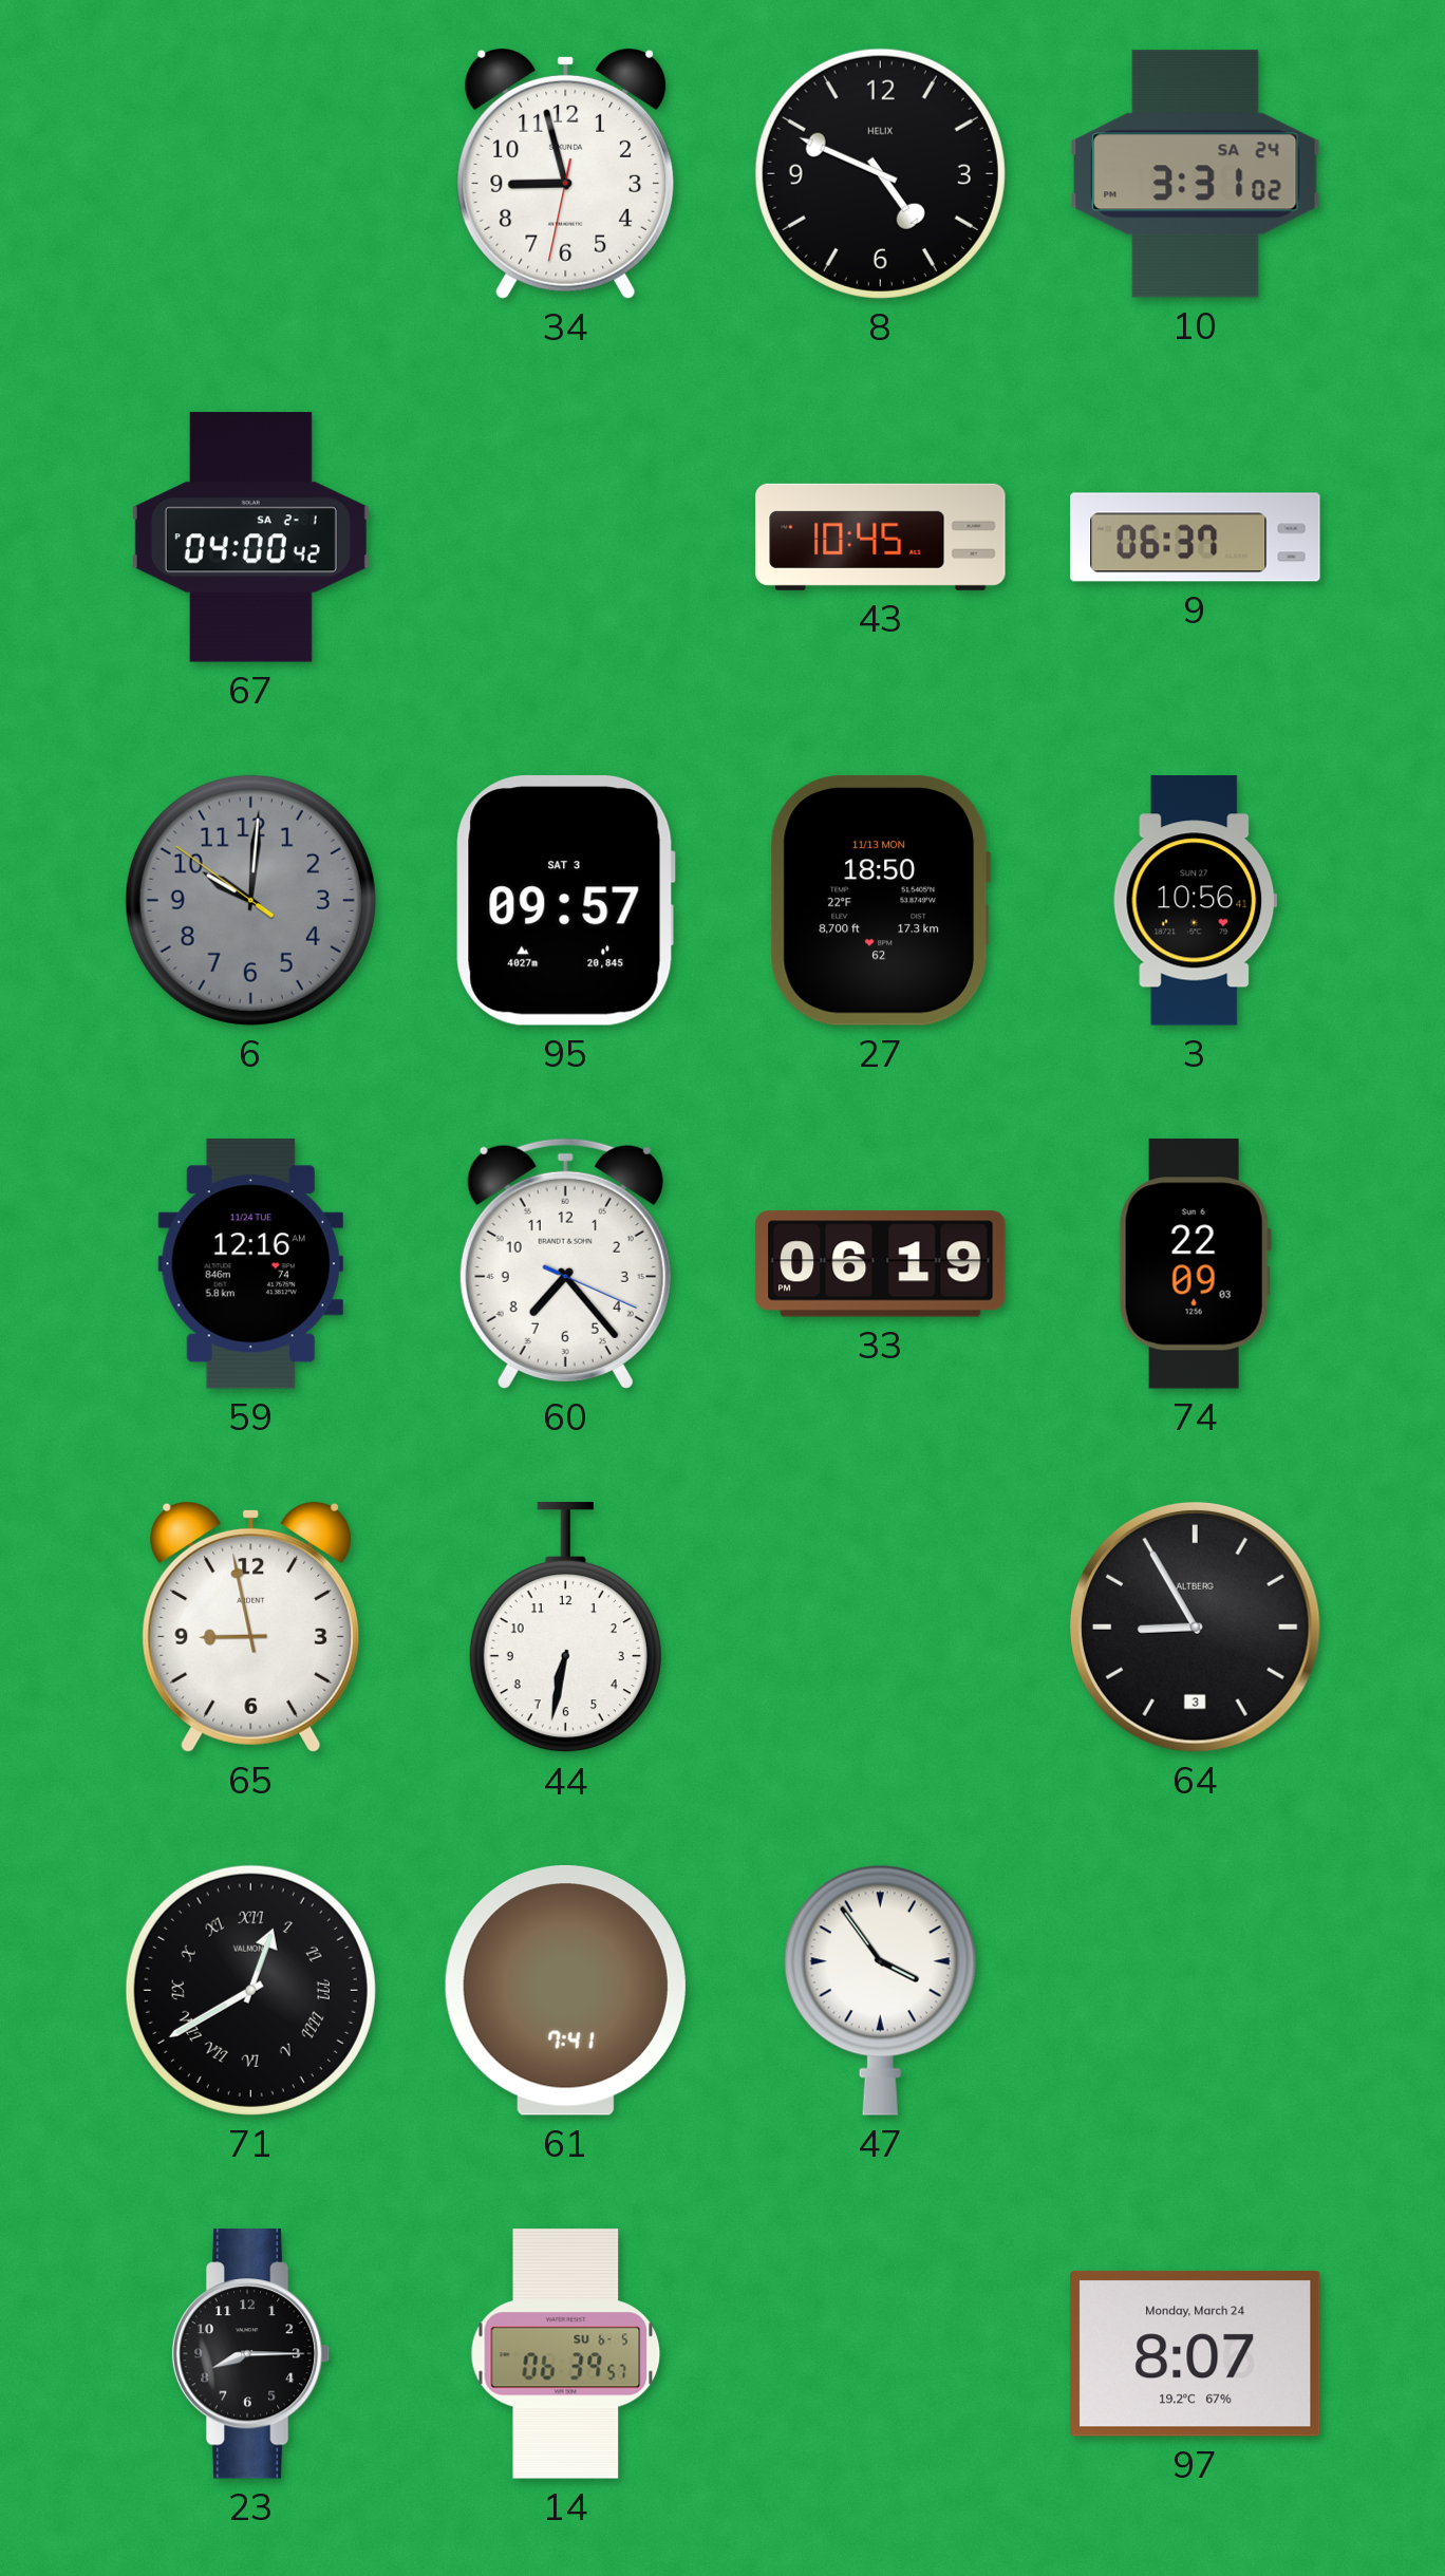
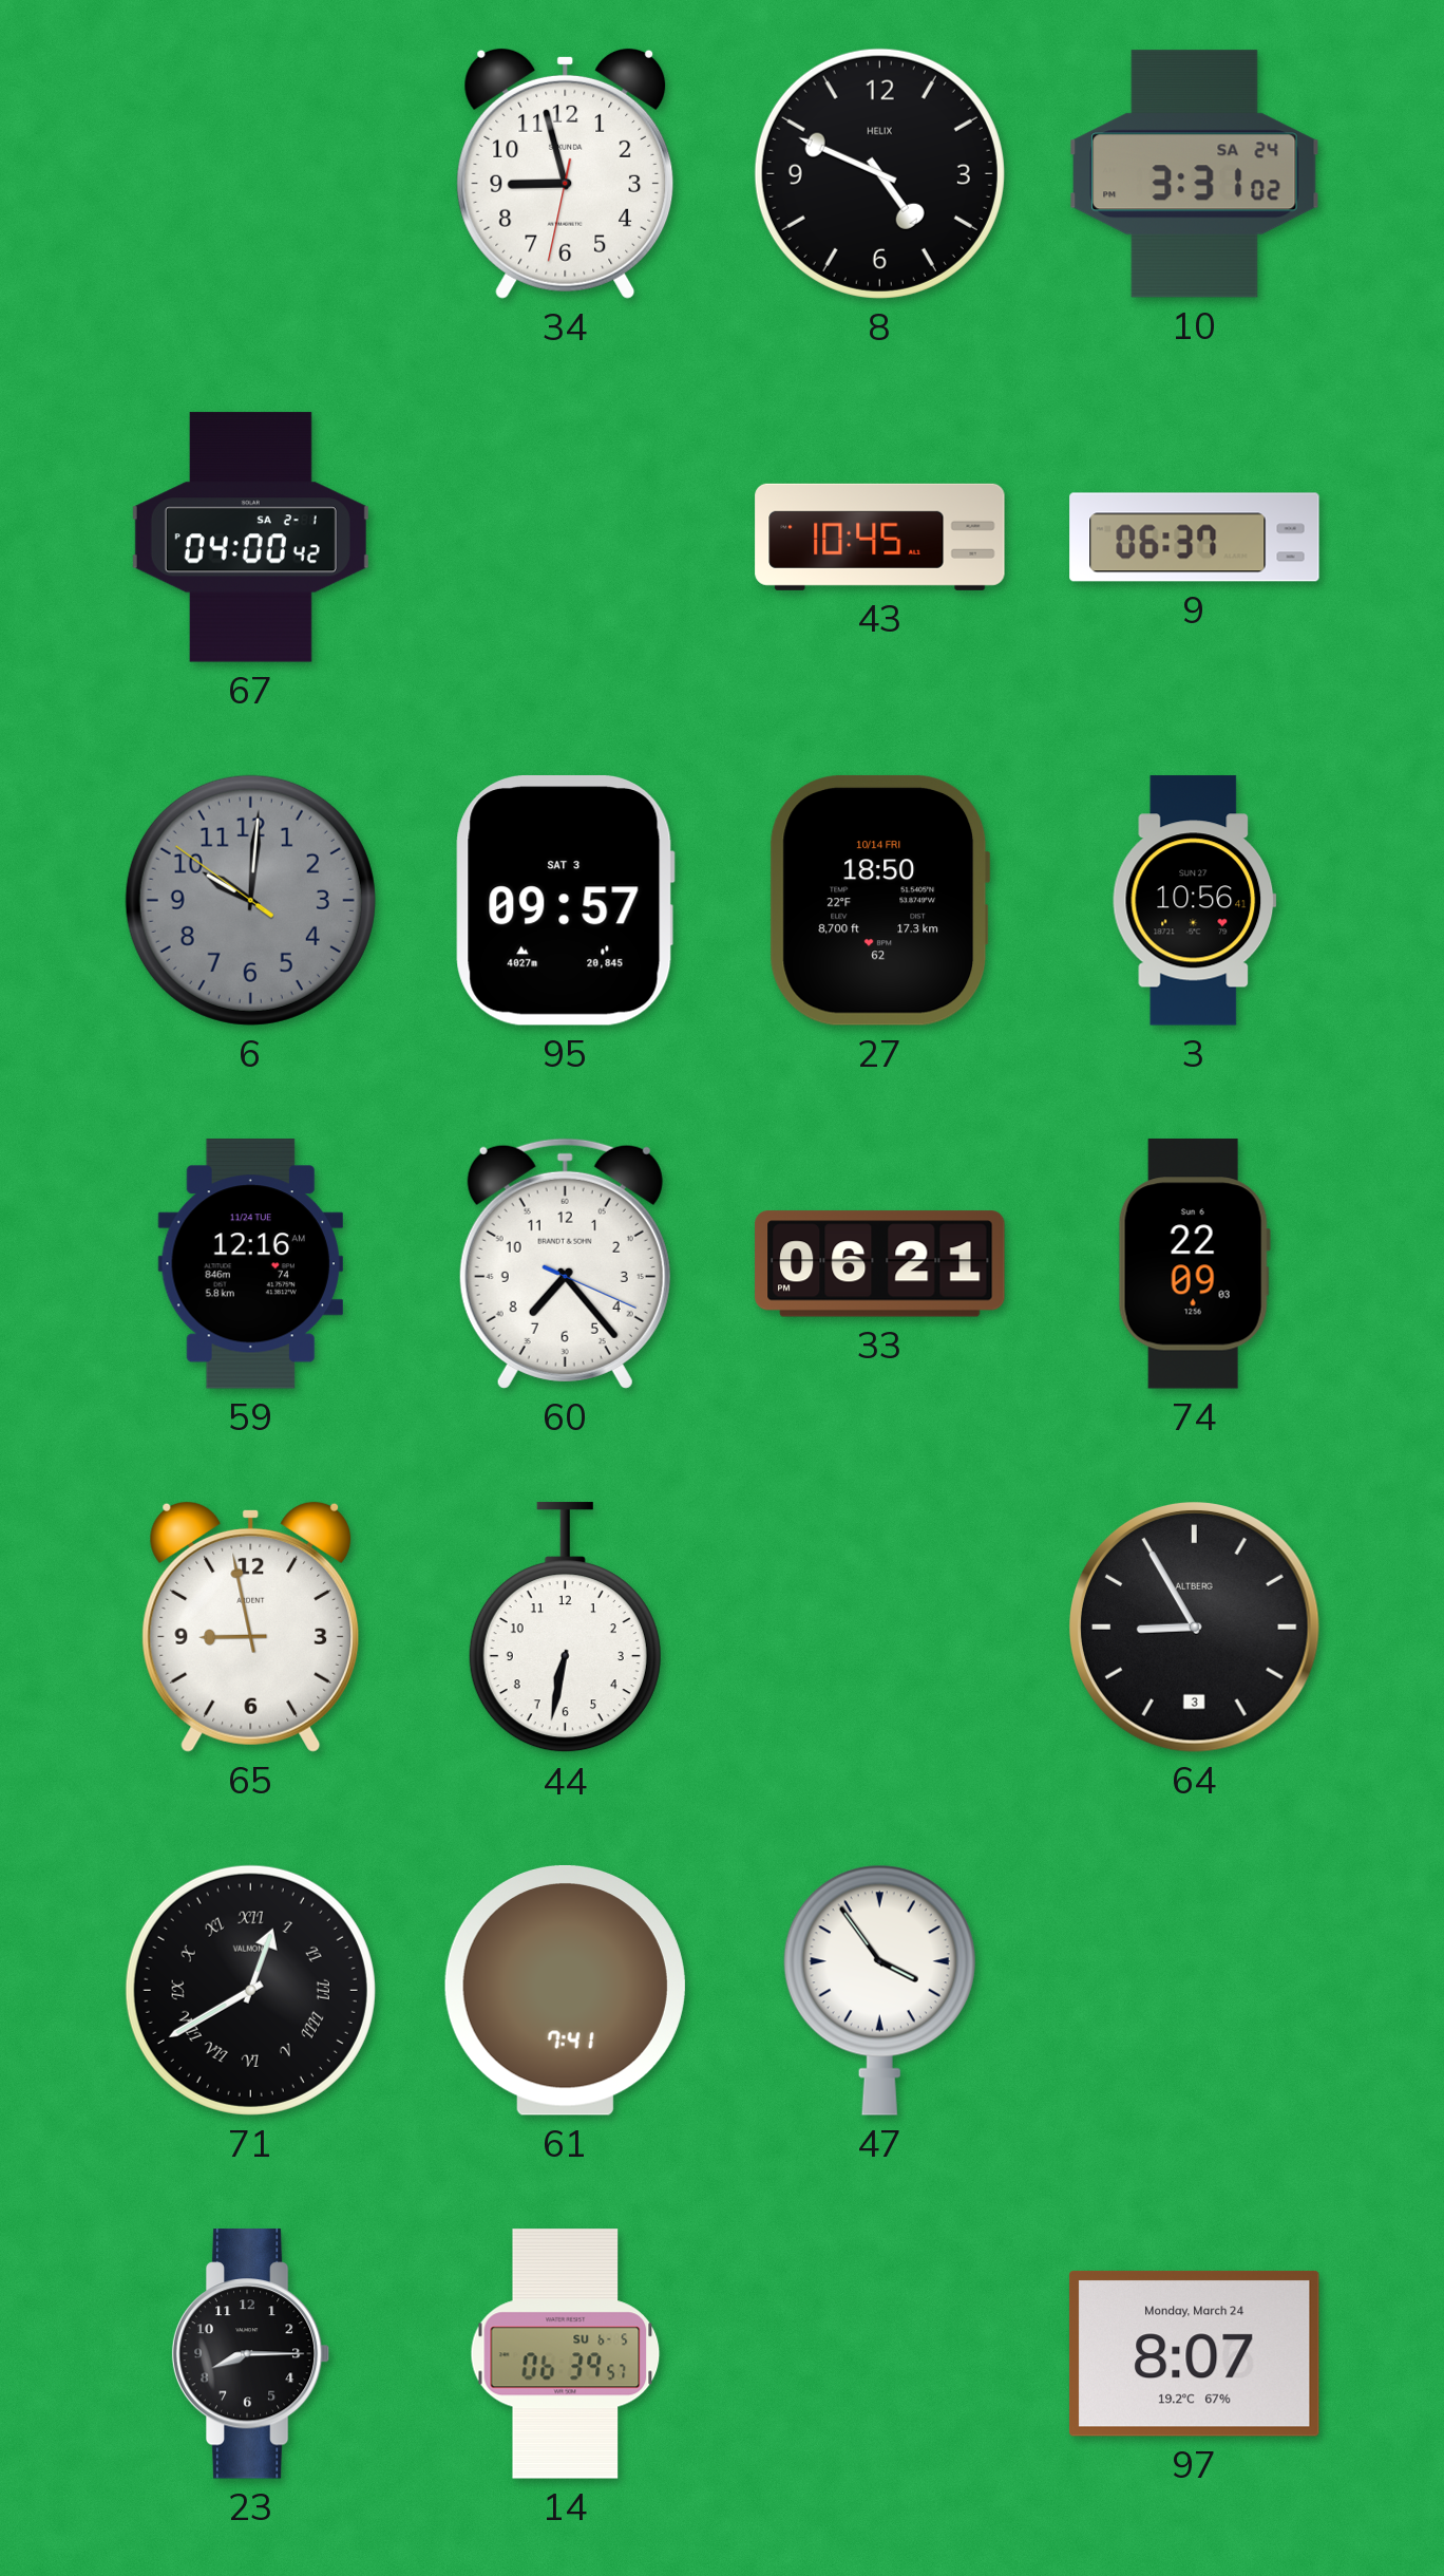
27 date: 11/13 MON -> 10/14 FRI
33: 06:19 -> 06:21
